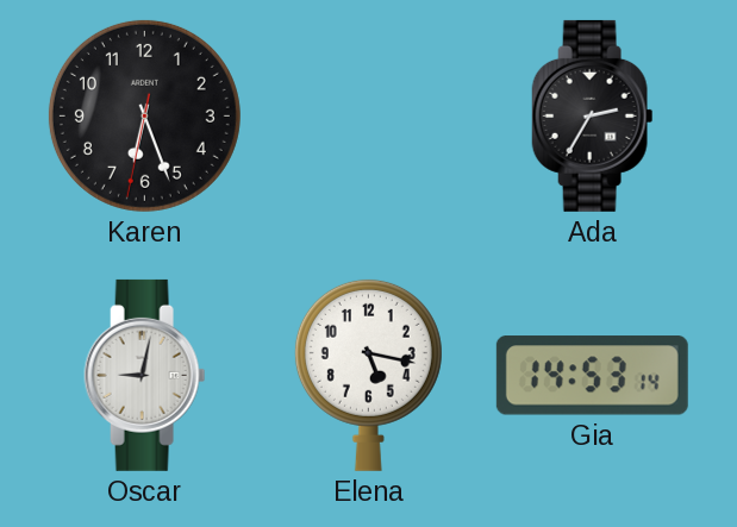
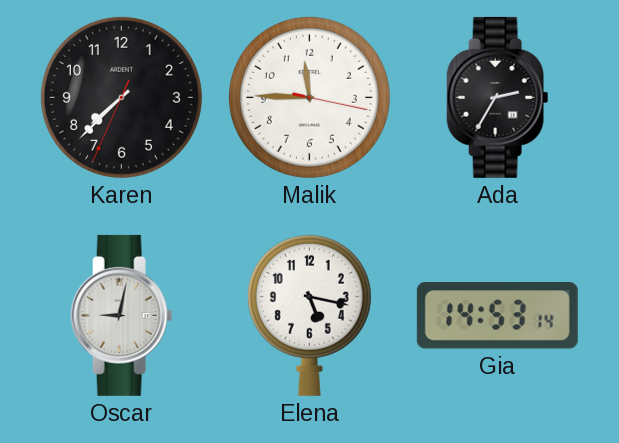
Karen: 6:26 -> 7:37
Malik: none -> 11:45
